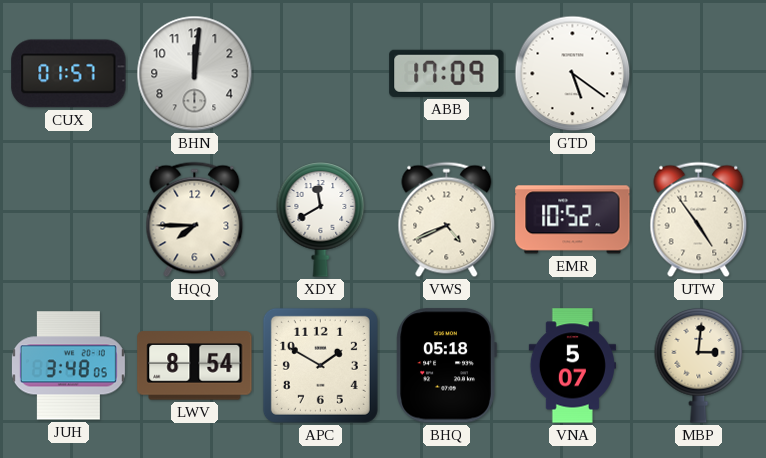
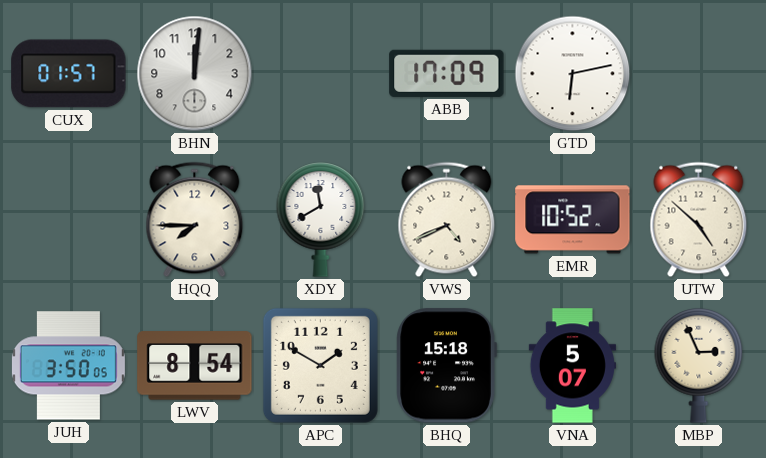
GTD: 5:21 -> 6:13
UTW: 4:54 -> 4:52
JUH: 3:48 -> 3:50
BHQ: 05:18 -> 15:18
MBP: 3:01 -> 2:56
